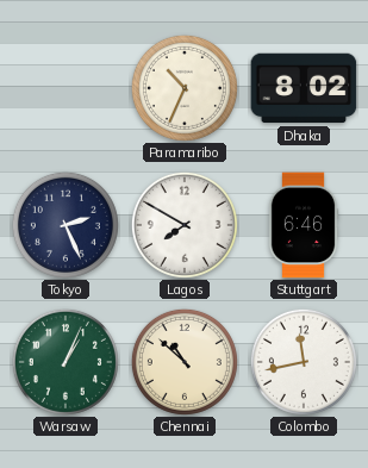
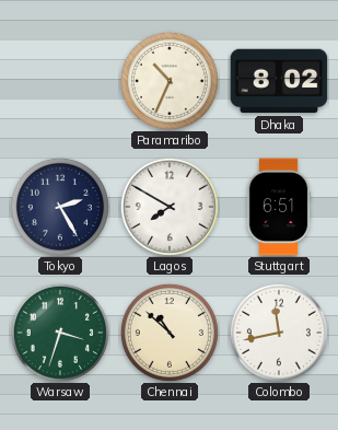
Tokyo: 2:26 -> 2:25
Stuttgart: 6:46 -> 6:51
Warsaw: 1:04 -> 3:33
